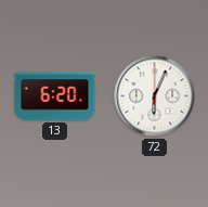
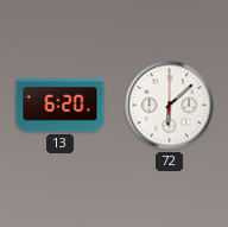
72: 6:04 -> 6:08
